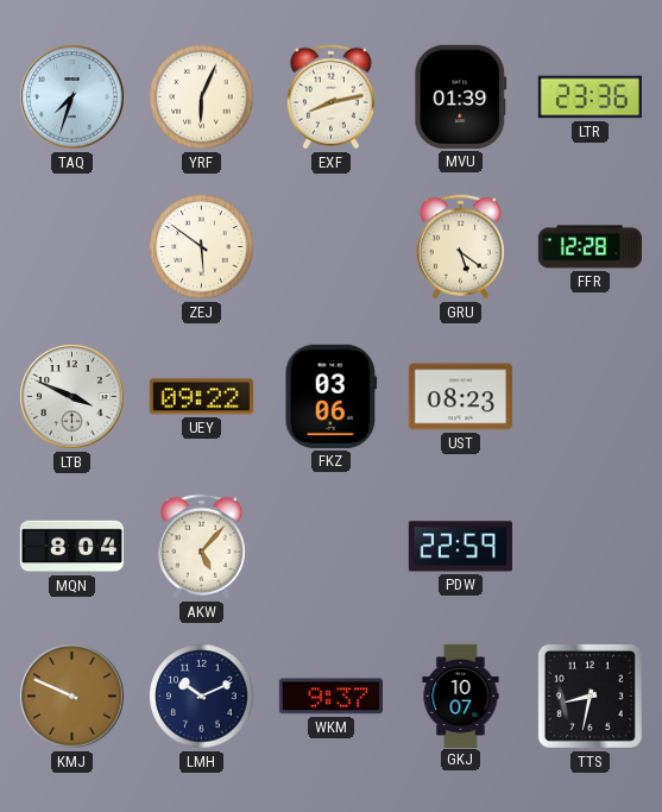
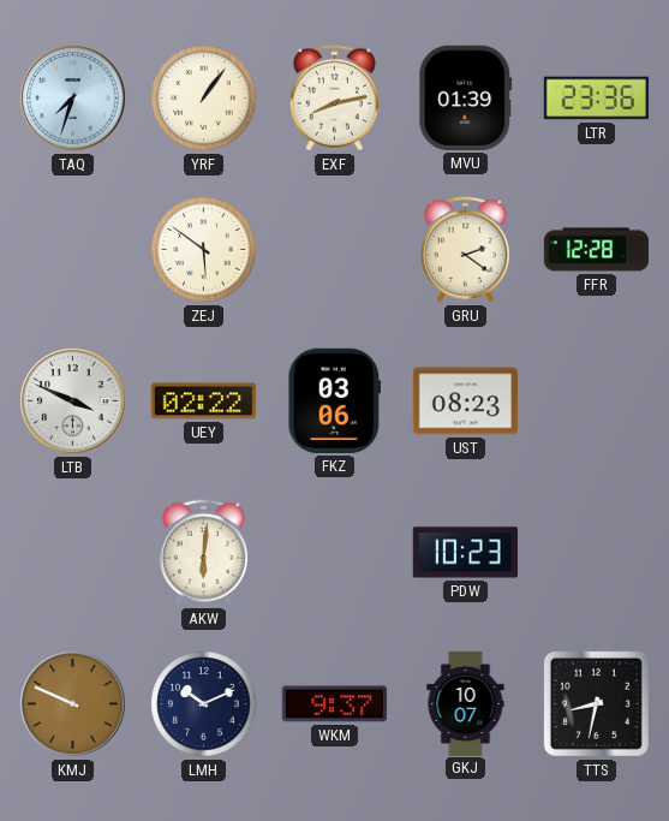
YRF: 6:04 -> 1:06
GRU: 5:21 -> 2:21
UEY: 09:22 -> 02:22
MQN: 8:04 -> none
AKW: 5:07 -> 6:01
PDW: 22:59 -> 10:23
